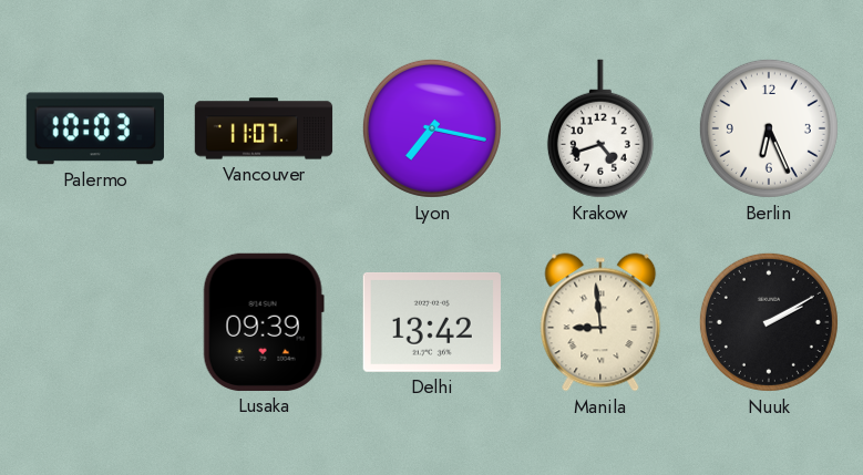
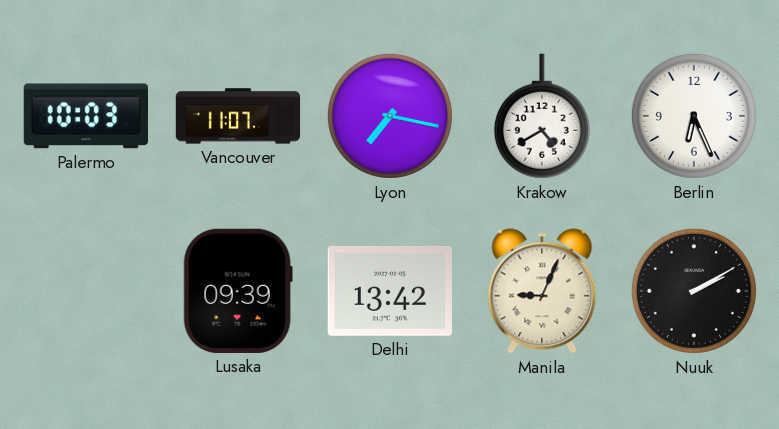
Krakow: 4:42 -> 4:40
Manila: 8:59 -> 9:04
